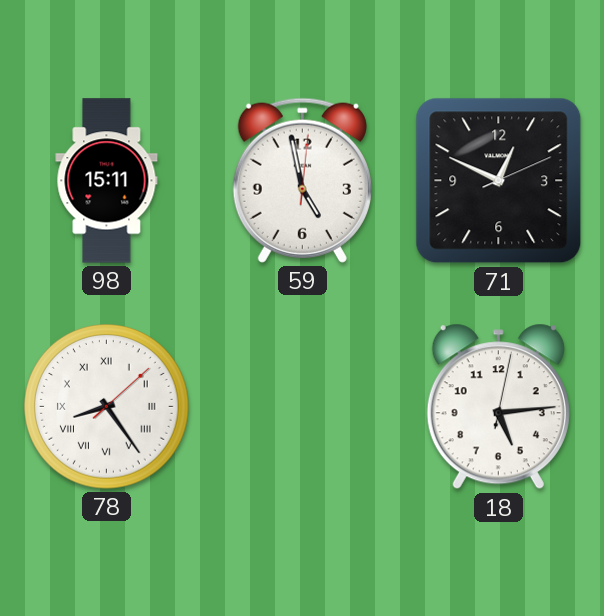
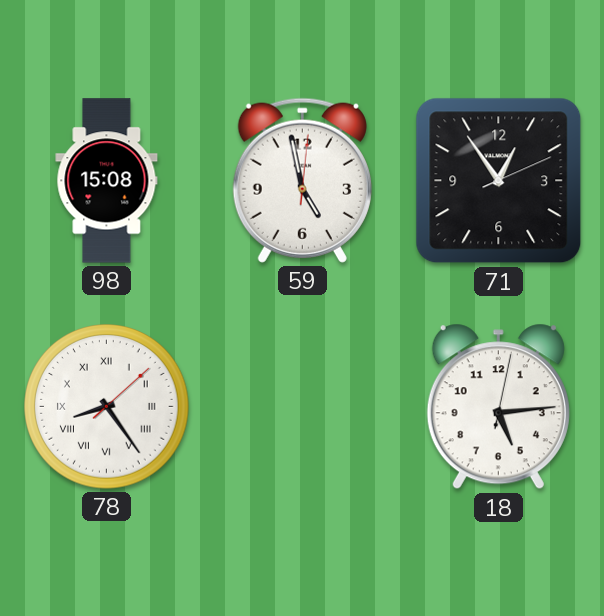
98: 15:11 -> 15:08
71: 12:49 -> 12:54
